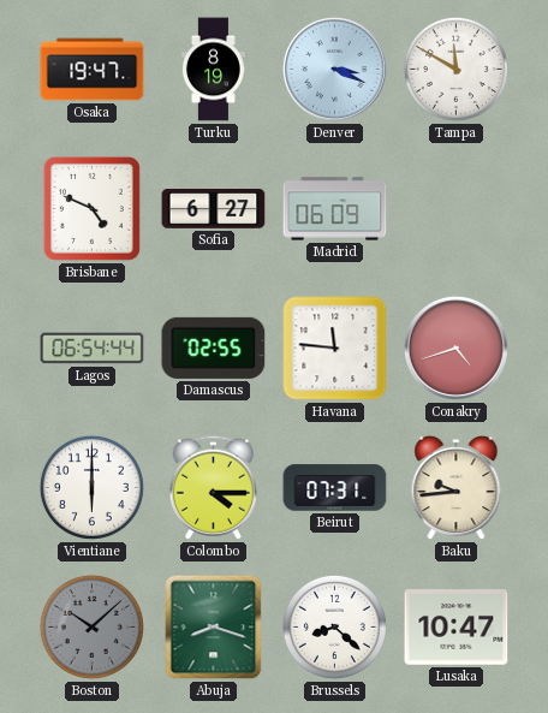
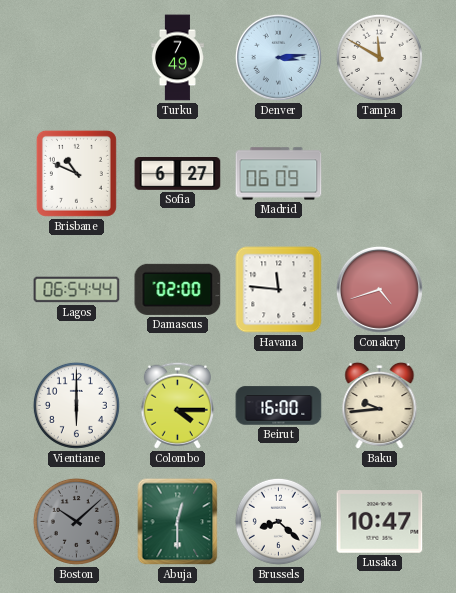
Osaka: 19:47 -> none
Turku: 8:19 -> 7:49
Denver: 3:19 -> 3:14
Brisbane: 4:49 -> 10:49
Damascus: 02:55 -> 02:00
Beirut: 07:31 -> 16:00
Abuja: 8:18 -> 12:30
